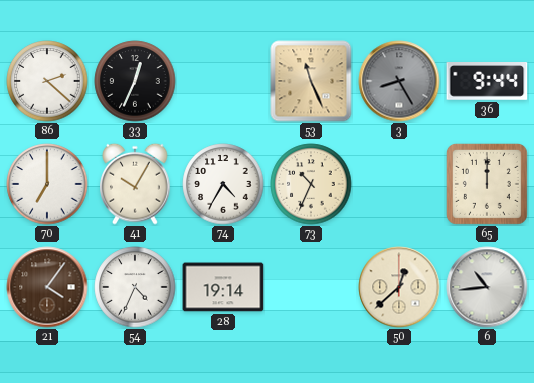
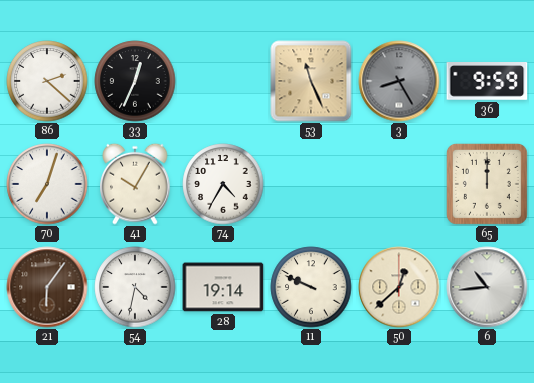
36: 9:44 -> 9:59
70: 7:00 -> 7:03
73: 10:34 -> none
21: 4:06 -> 6:06
54: 4:34 -> 4:32
11: none -> 9:49
